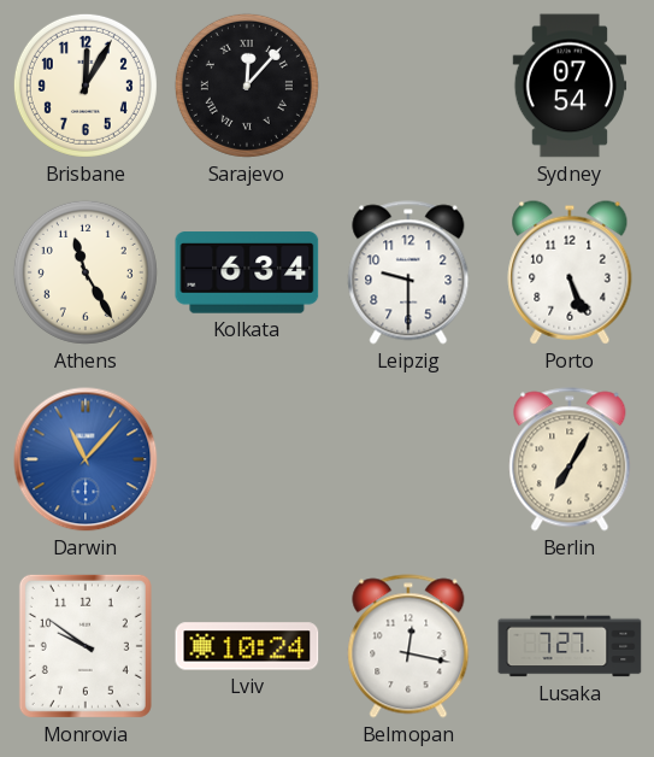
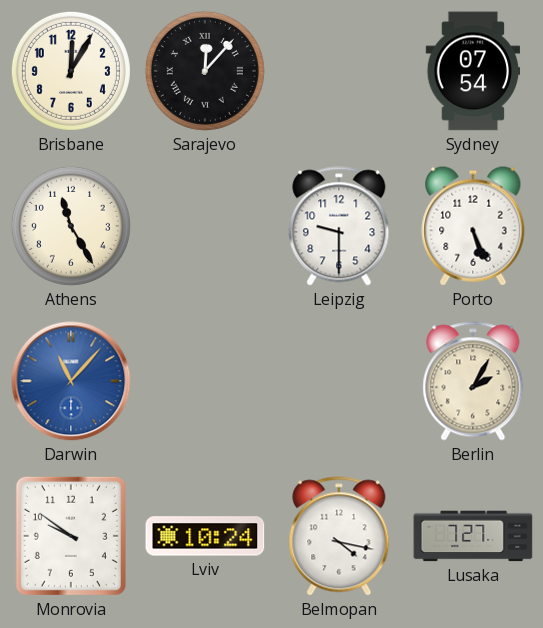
Kolkata: 6:34 -> none
Berlin: 7:05 -> 2:05
Belmopan: 12:17 -> 4:17
